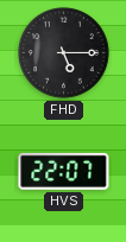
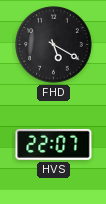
FHD: 5:15 -> 5:20
